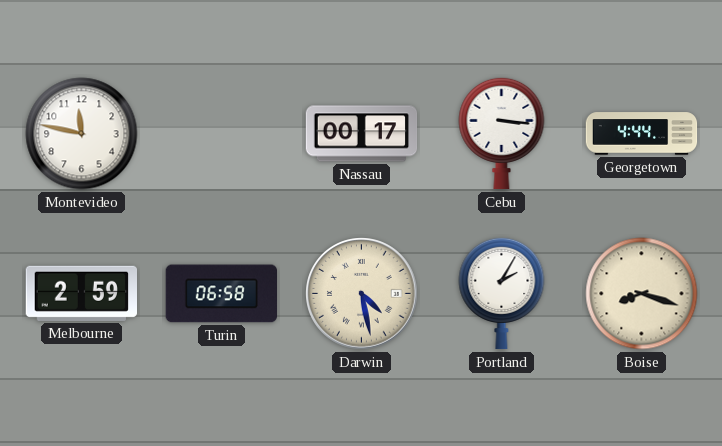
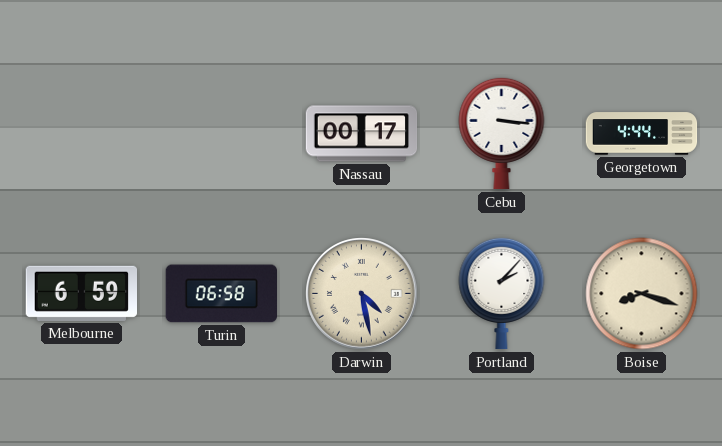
Montevideo: 11:47 -> none
Melbourne: 2:59 -> 6:59
Portland: 2:05 -> 2:07
